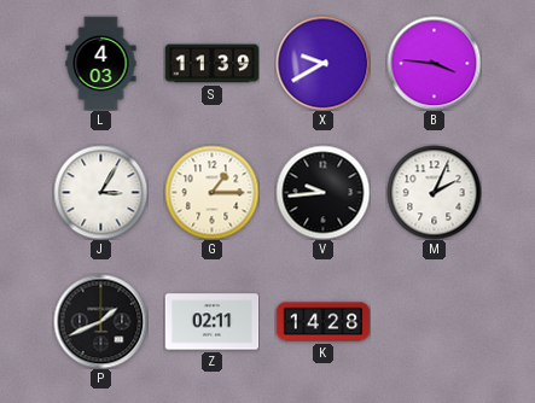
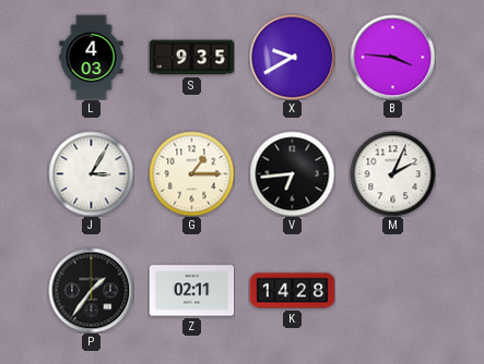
S: 11:39 -> 9:35
V: 9:44 -> 6:44
P: 1:41 -> 1:36
